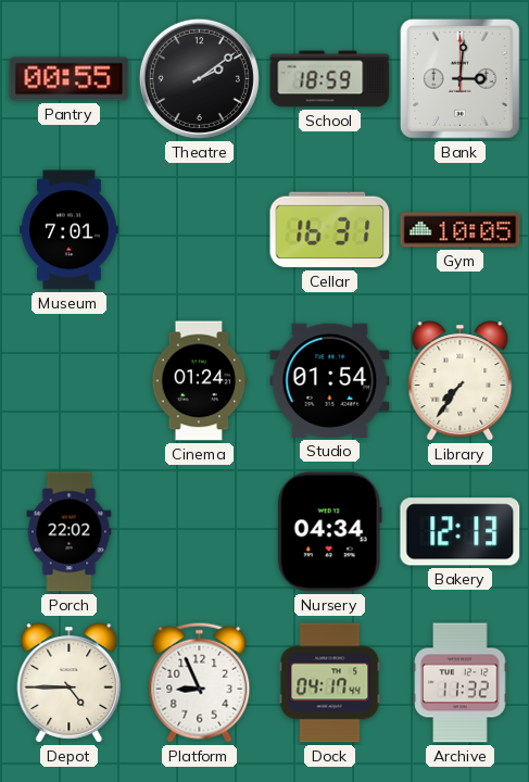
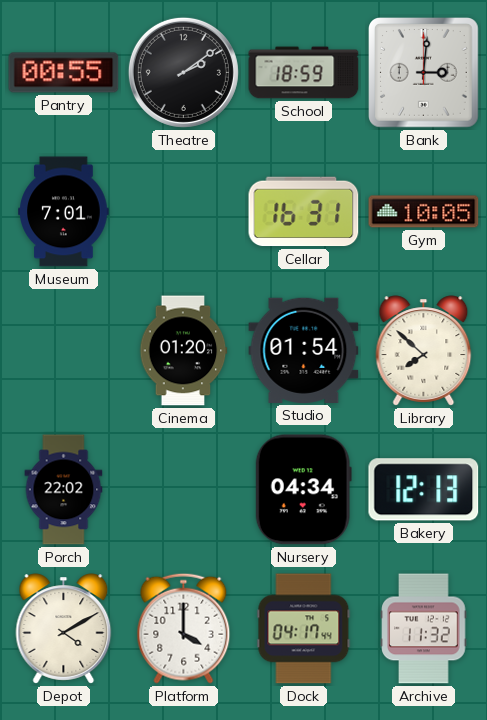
Cinema: 01:24 -> 01:20
Library: 7:36 -> 7:52
Depot: 4:45 -> 4:10
Platform: 8:56 -> 4:00
